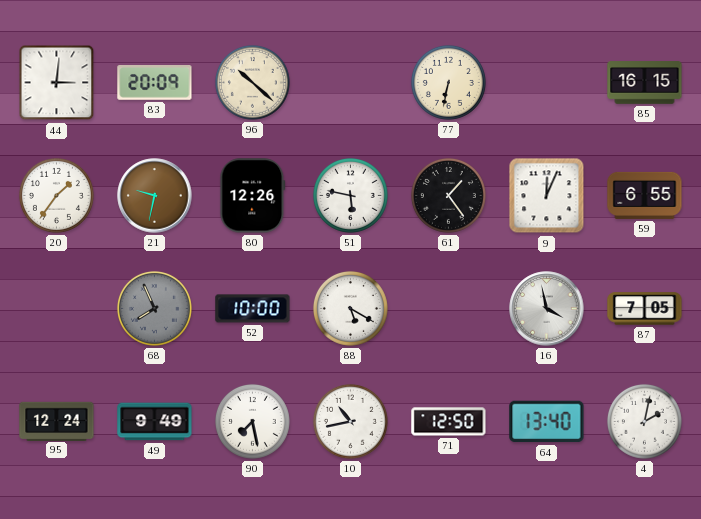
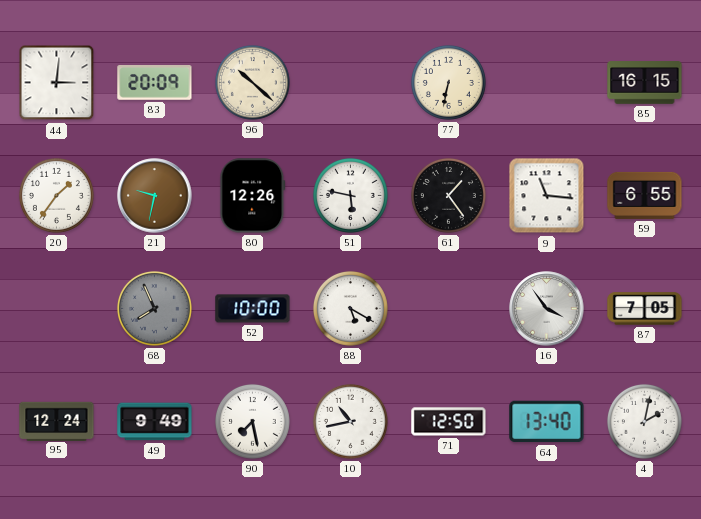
9: 12:04 -> 11:16
16: 3:58 -> 3:54
